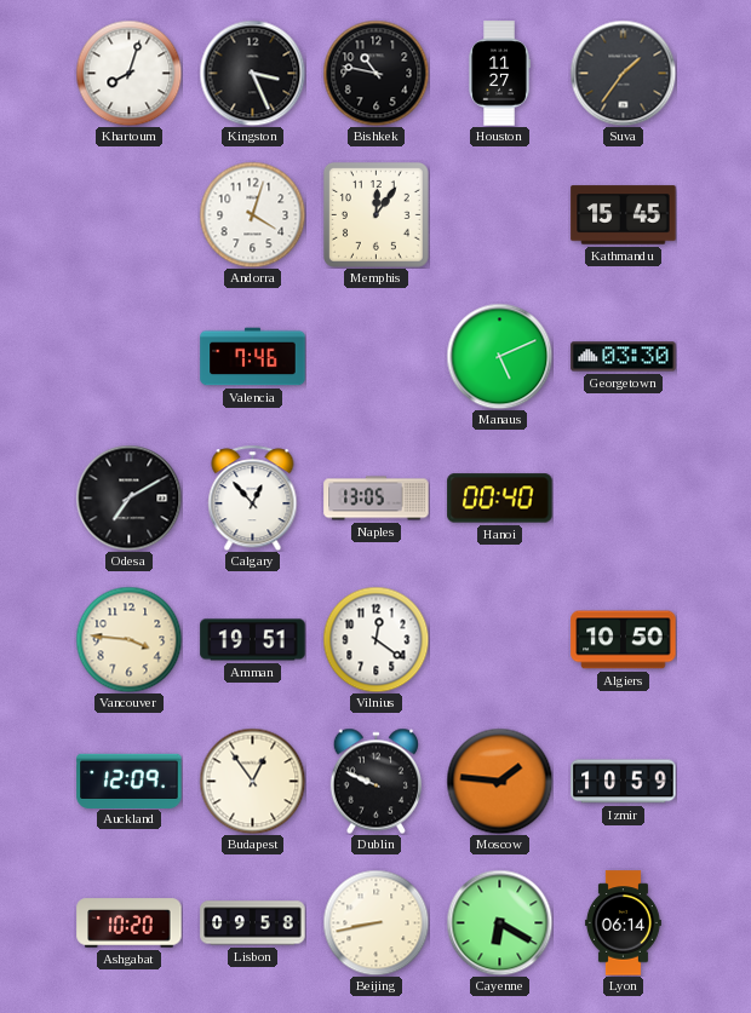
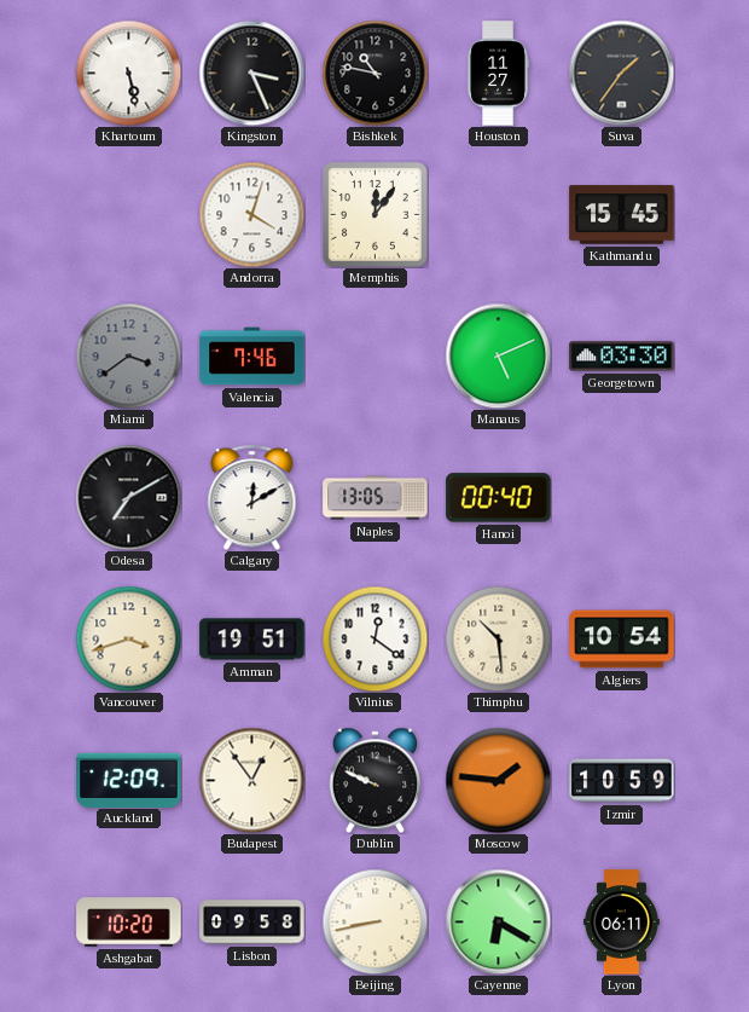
Khartoum: 8:03 -> 5:28
Miami: none -> 3:39
Calgary: 12:53 -> 12:10
Vancouver: 3:46 -> 3:42
Thimphu: none -> 10:29
Algiers: 10:50 -> 10:54
Lyon: 06:14 -> 06:11
